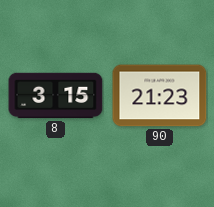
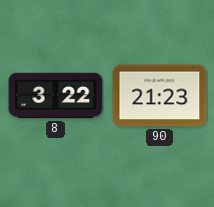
8: 3:15 -> 3:22
